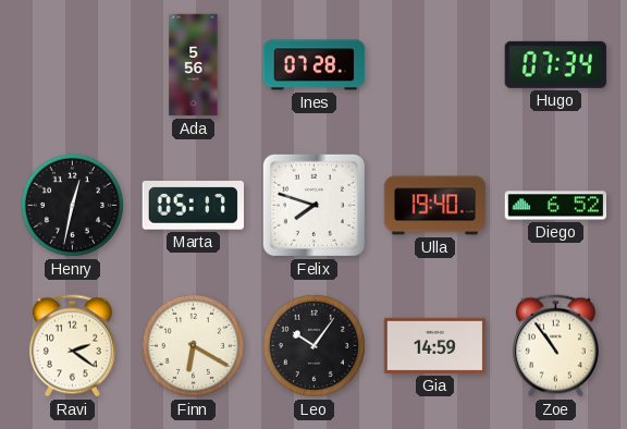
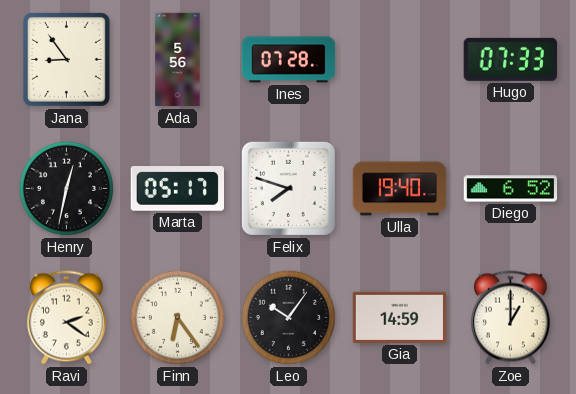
Jana: none -> 8:54
Hugo: 07:34 -> 07:33
Finn: 6:20 -> 6:24
Zoe: 10:54 -> 1:00
